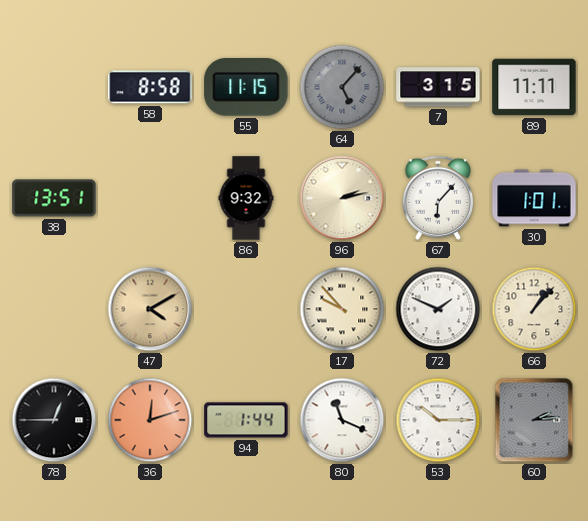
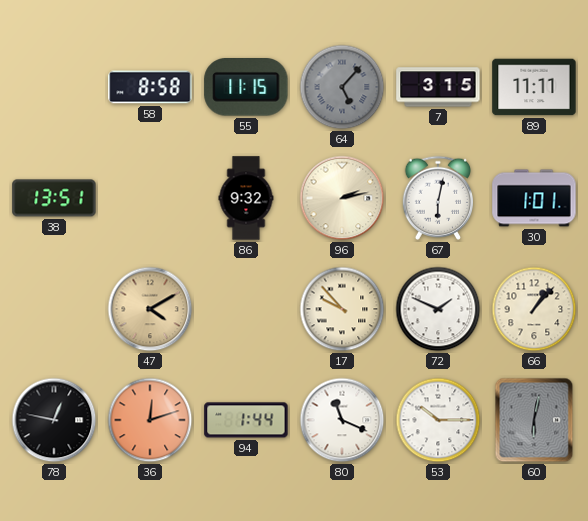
67: 6:07 -> 6:02
78: 12:45 -> 12:47
60: 2:14 -> 6:02
